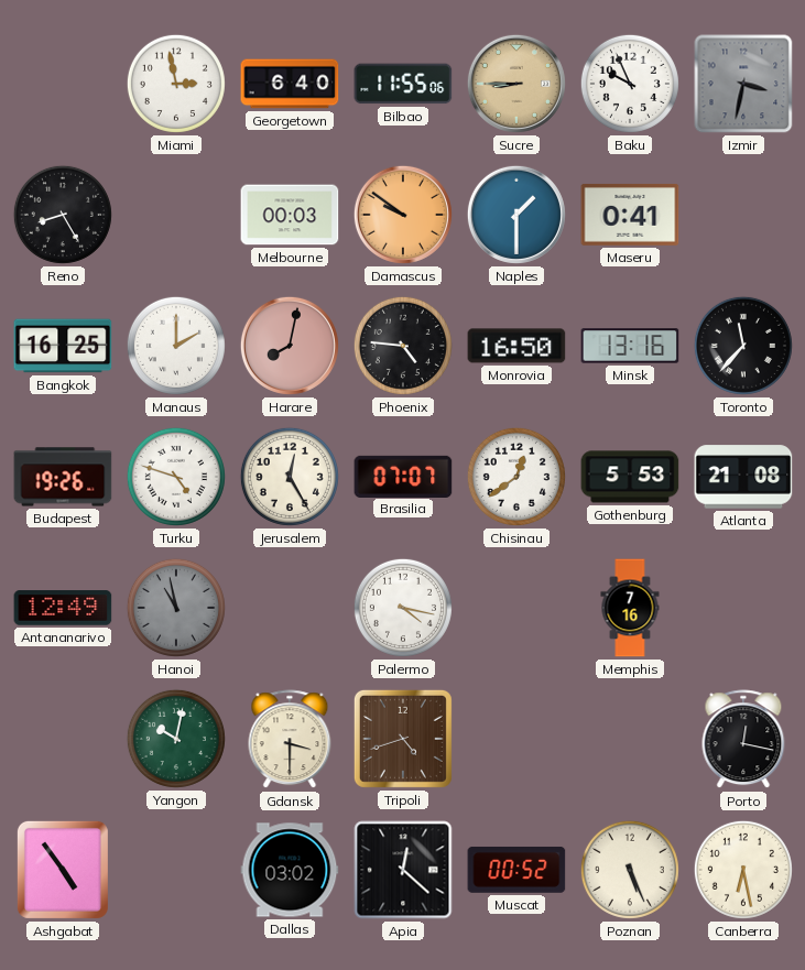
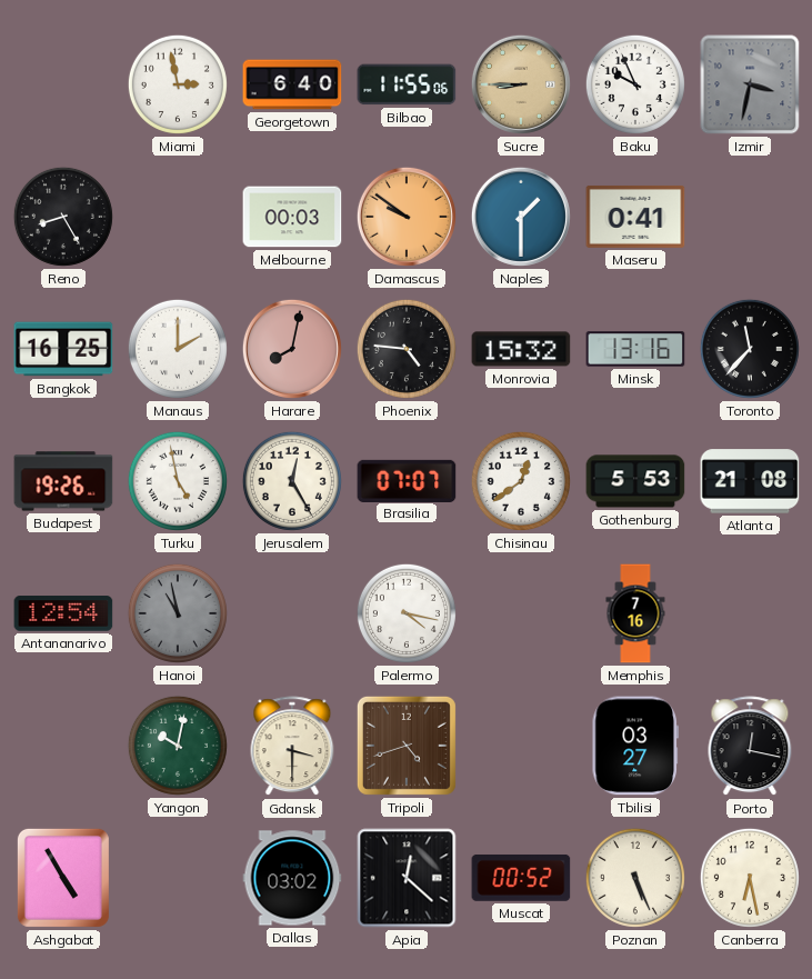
Monrovia: 16:50 -> 15:32
Turku: 4:48 -> 4:58
Antananarivo: 12:49 -> 12:54
Tbilisi: none -> 03:27
Ashgabat: 4:54 -> 4:55
